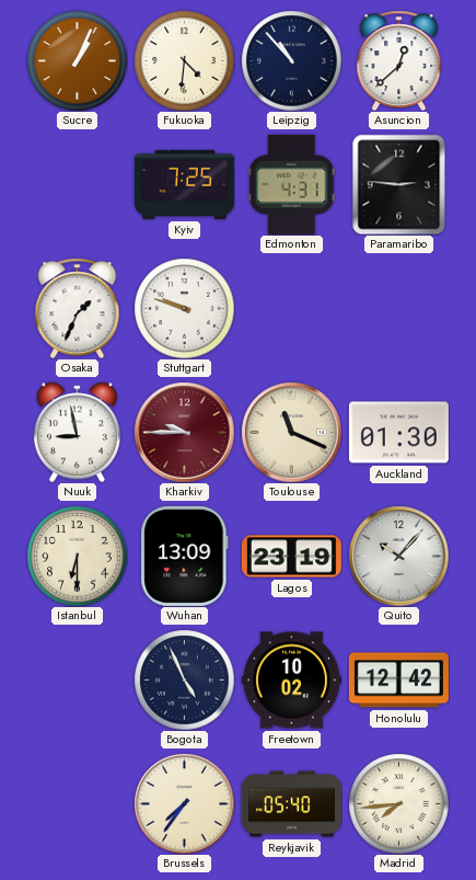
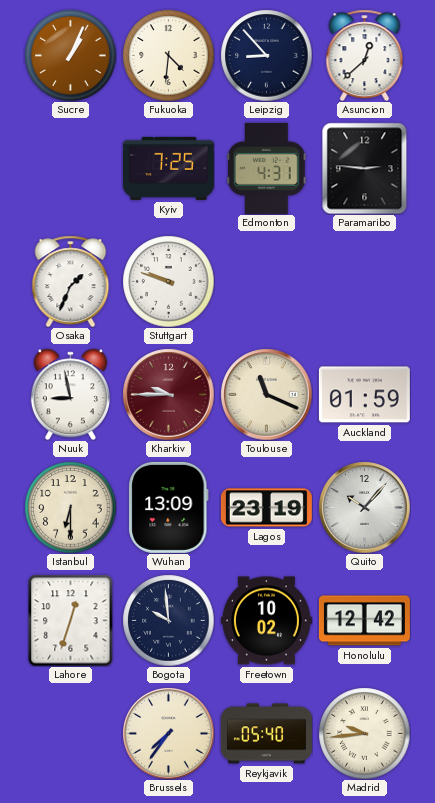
Leipzig: 10:53 -> 8:53
Auckland: 01:30 -> 01:59
Lahore: none -> 12:33
Bogota: 4:56 -> 9:59
Madrid: 7:44 -> 9:44
